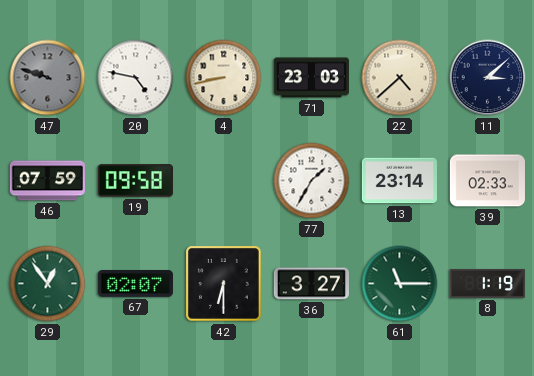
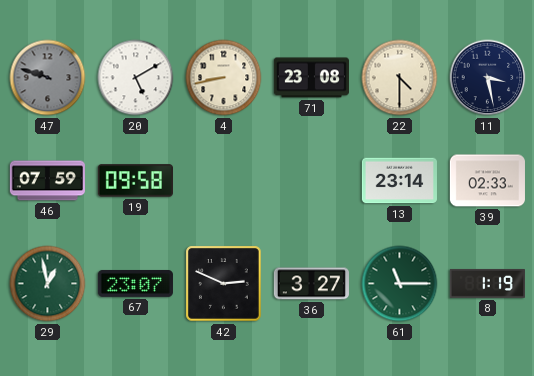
20: 4:47 -> 5:10
71: 23:03 -> 23:08
22: 4:38 -> 4:30
11: 3:08 -> 3:28
77: 1:35 -> none
29: 12:54 -> 12:58
67: 02:07 -> 23:07
42: 6:30 -> 2:49
